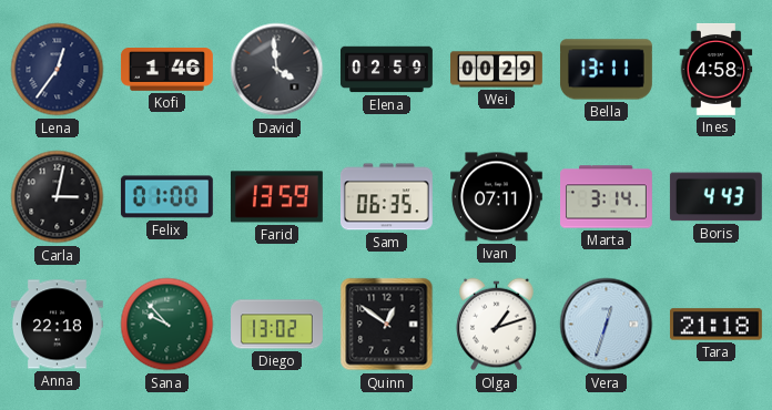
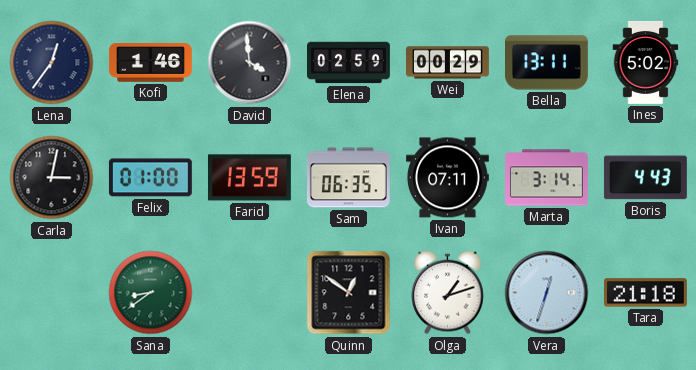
Ines: 4:58 -> 5:02
Anna: 22:18 -> none
Sana: 9:53 -> 8:39
Diego: 13:02 -> none
